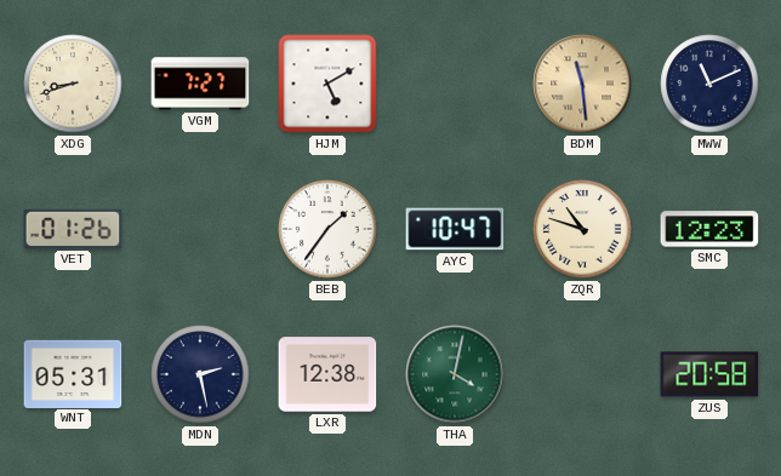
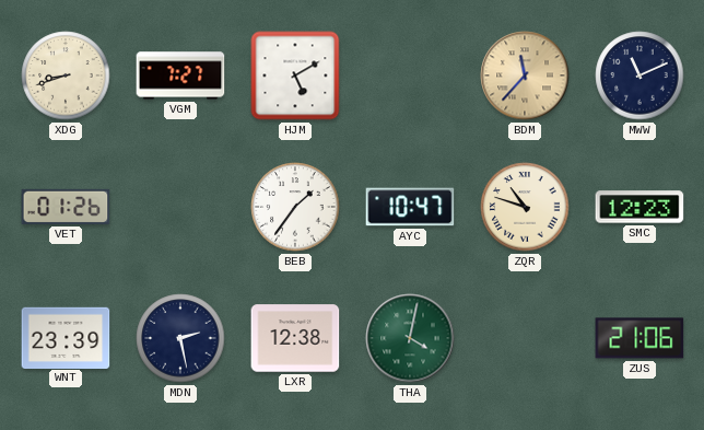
BDM: 11:29 -> 11:37
WNT: 05:31 -> 23:39
ZUS: 20:58 -> 21:06
